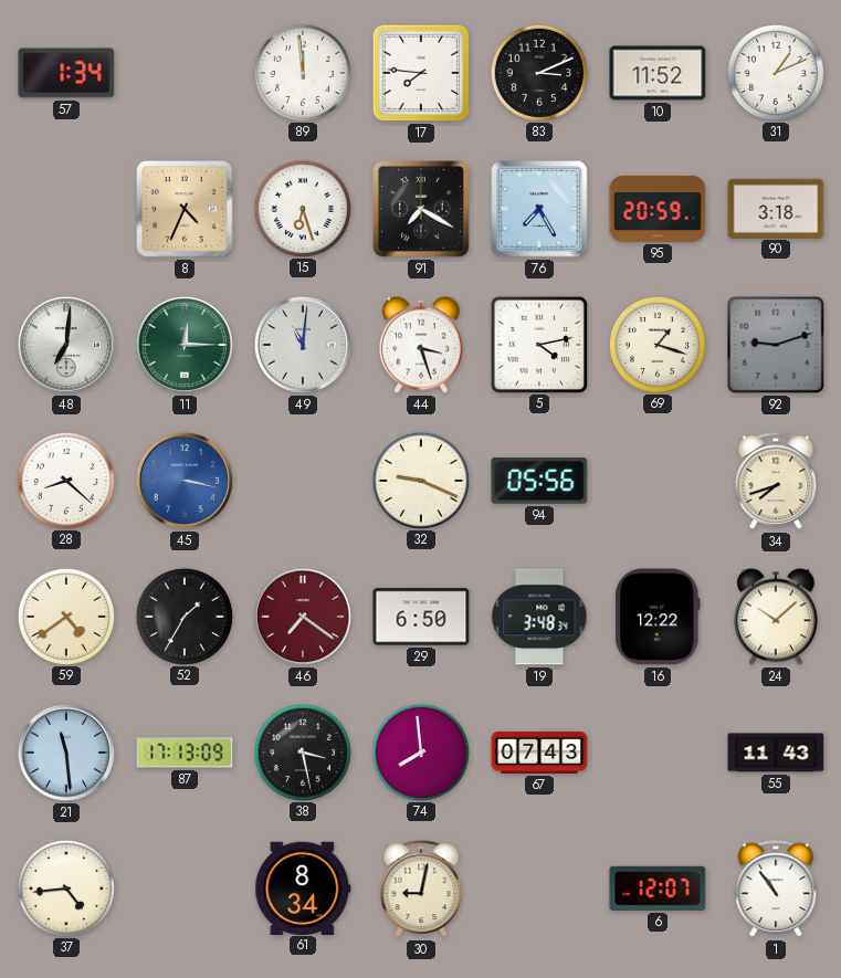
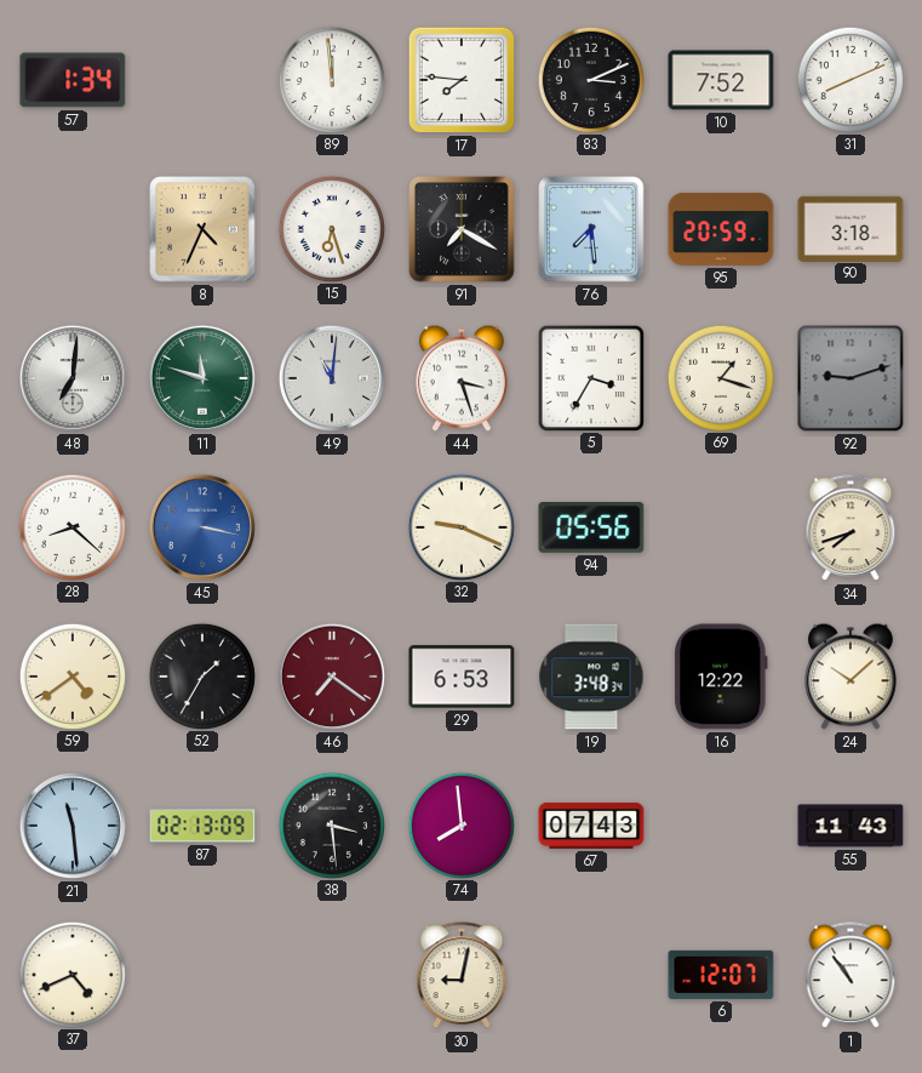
10: 11:52 -> 7:52
31: 1:11 -> 8:11
76: 7:25 -> 7:29
11: 12:15 -> 11:48
5: 4:13 -> 3:35
29: 6:50 -> 6:53
87: 17:13 -> 02:13
38: 3:28 -> 3:29
37: 4:44 -> 4:41
61: 8:34 -> none
